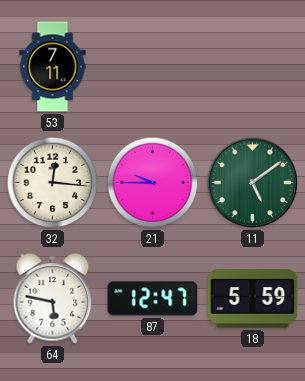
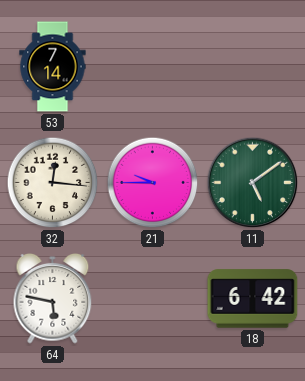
53: 7:11 -> 7:14
87: 12:47 -> none
18: 5:59 -> 6:42
